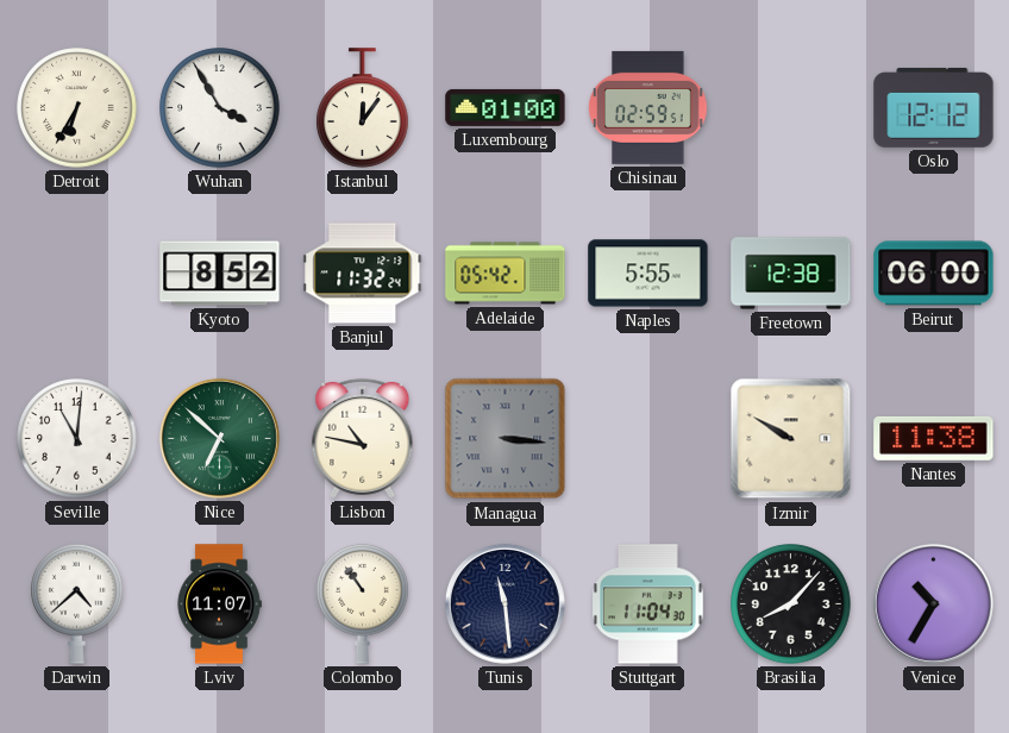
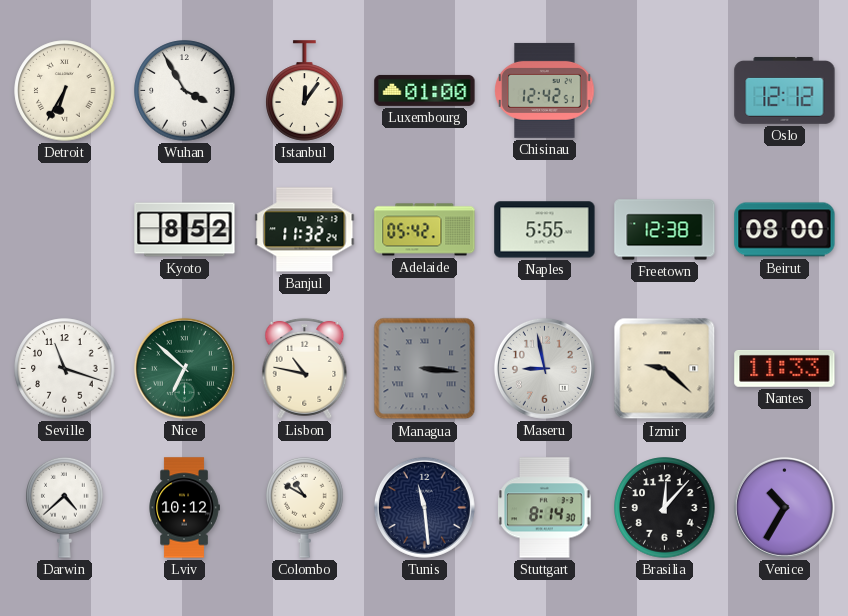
Chisinau: 02:59 -> 12:42
Beirut: 06:00 -> 08:00
Seville: 11:01 -> 11:18
Maseru: none -> 8:58
Izmir: 9:50 -> 9:22
Nantes: 11:38 -> 11:33
Lviv: 11:07 -> 10:12
Colombo: 10:54 -> 10:50
Stuttgart: 11:04 -> 8:14
Brasilia: 8:07 -> 12:07
